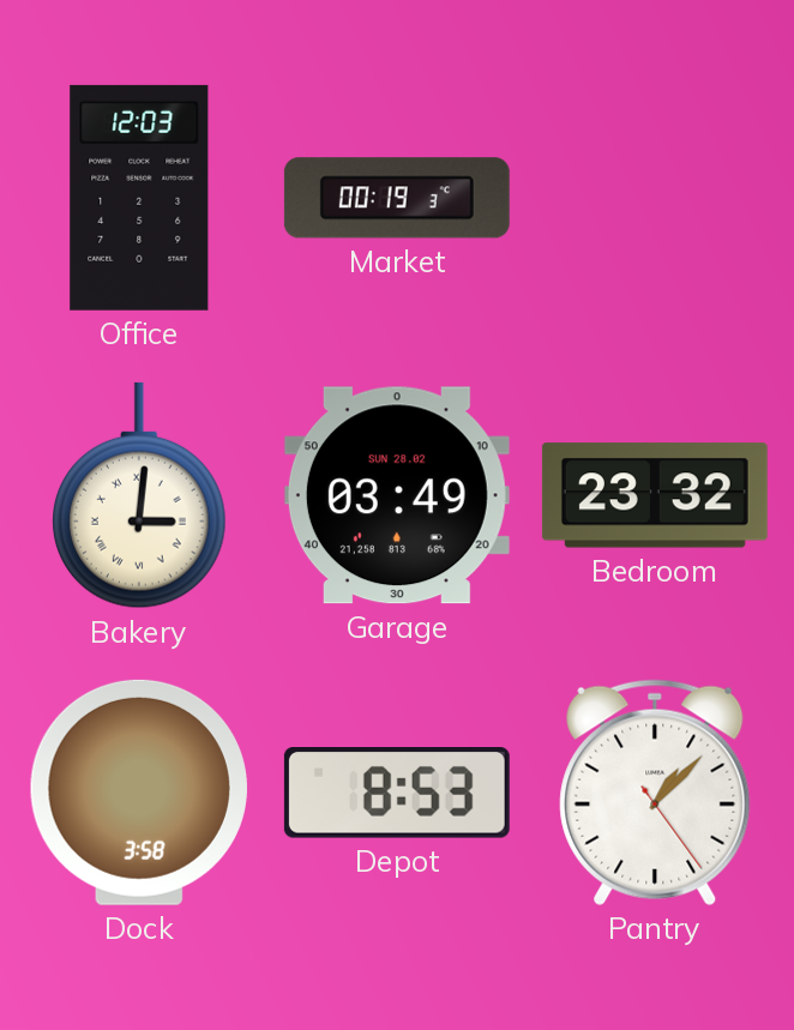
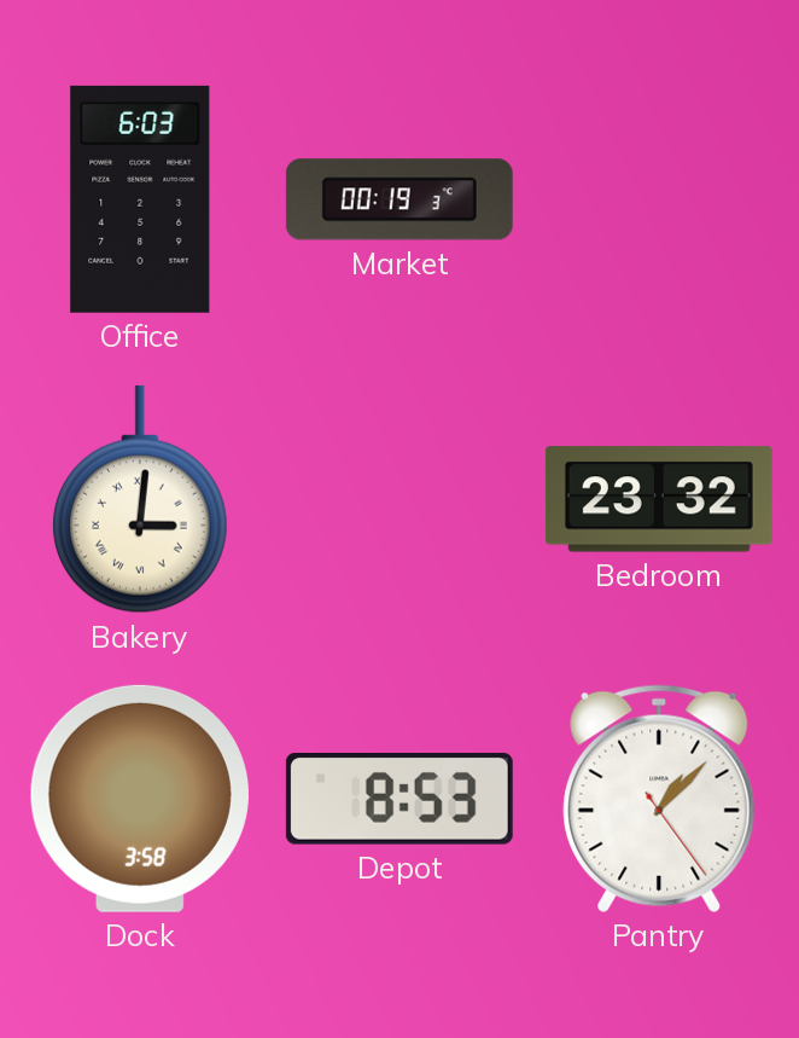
Office: 12:03 -> 6:03
Garage: 03:49 -> none
